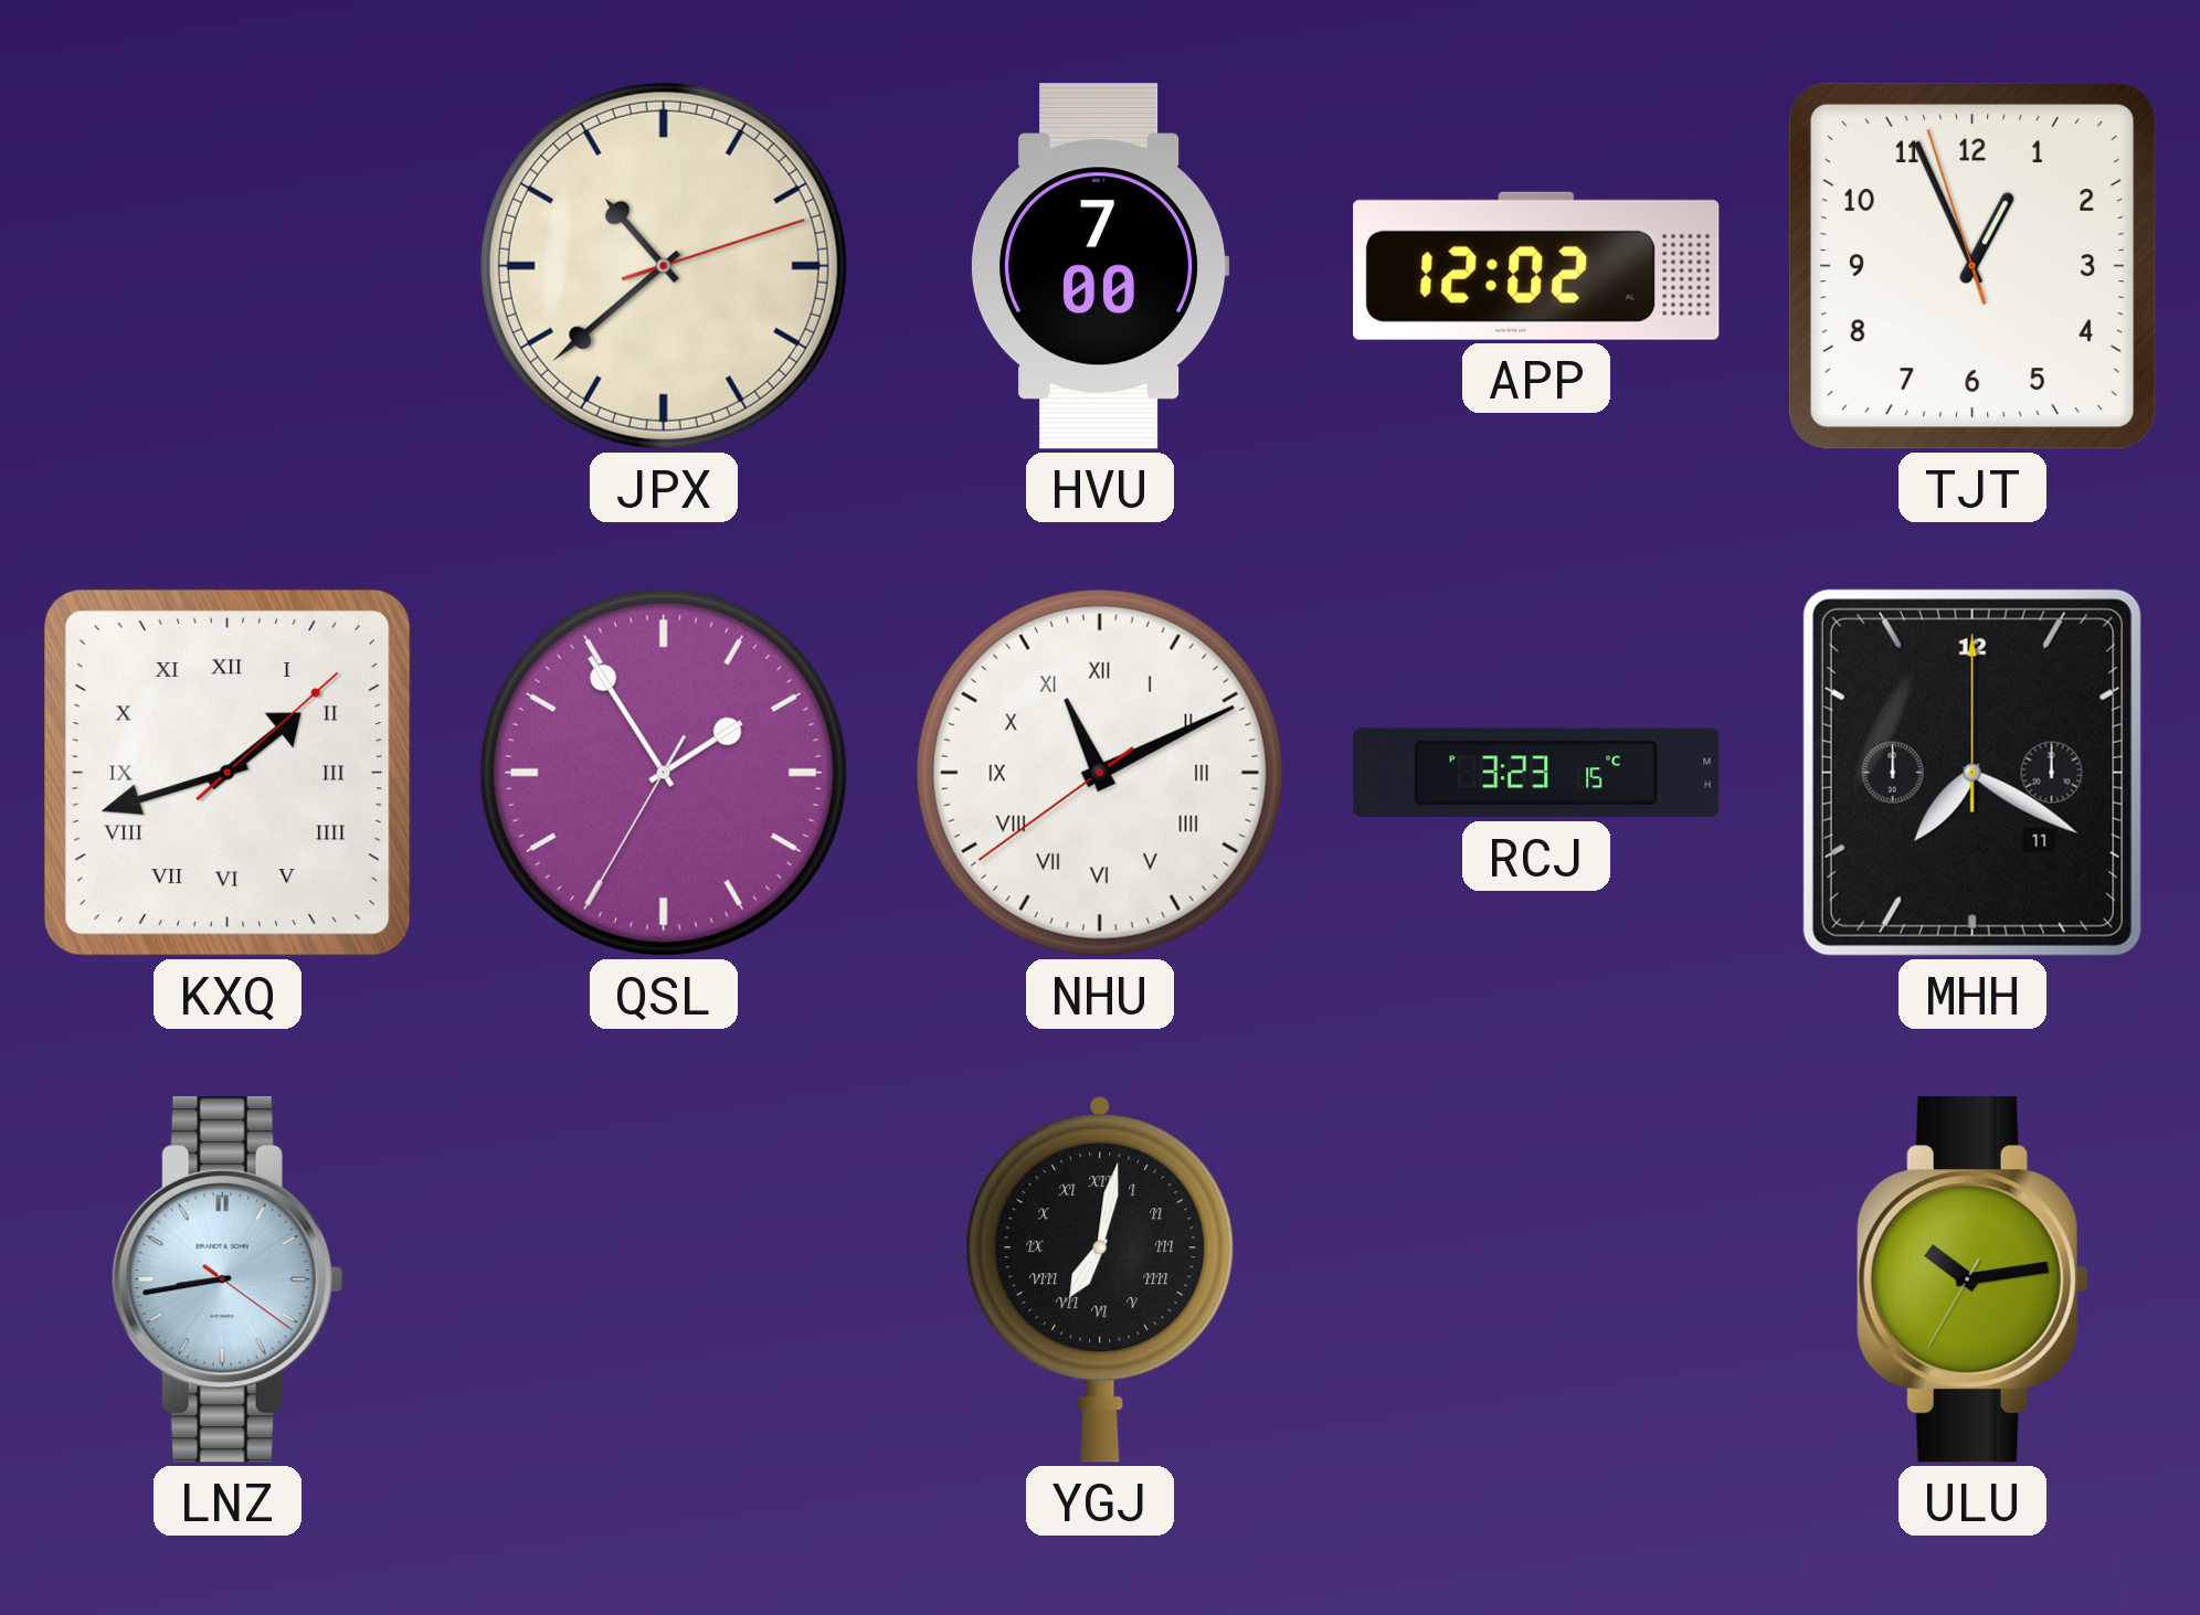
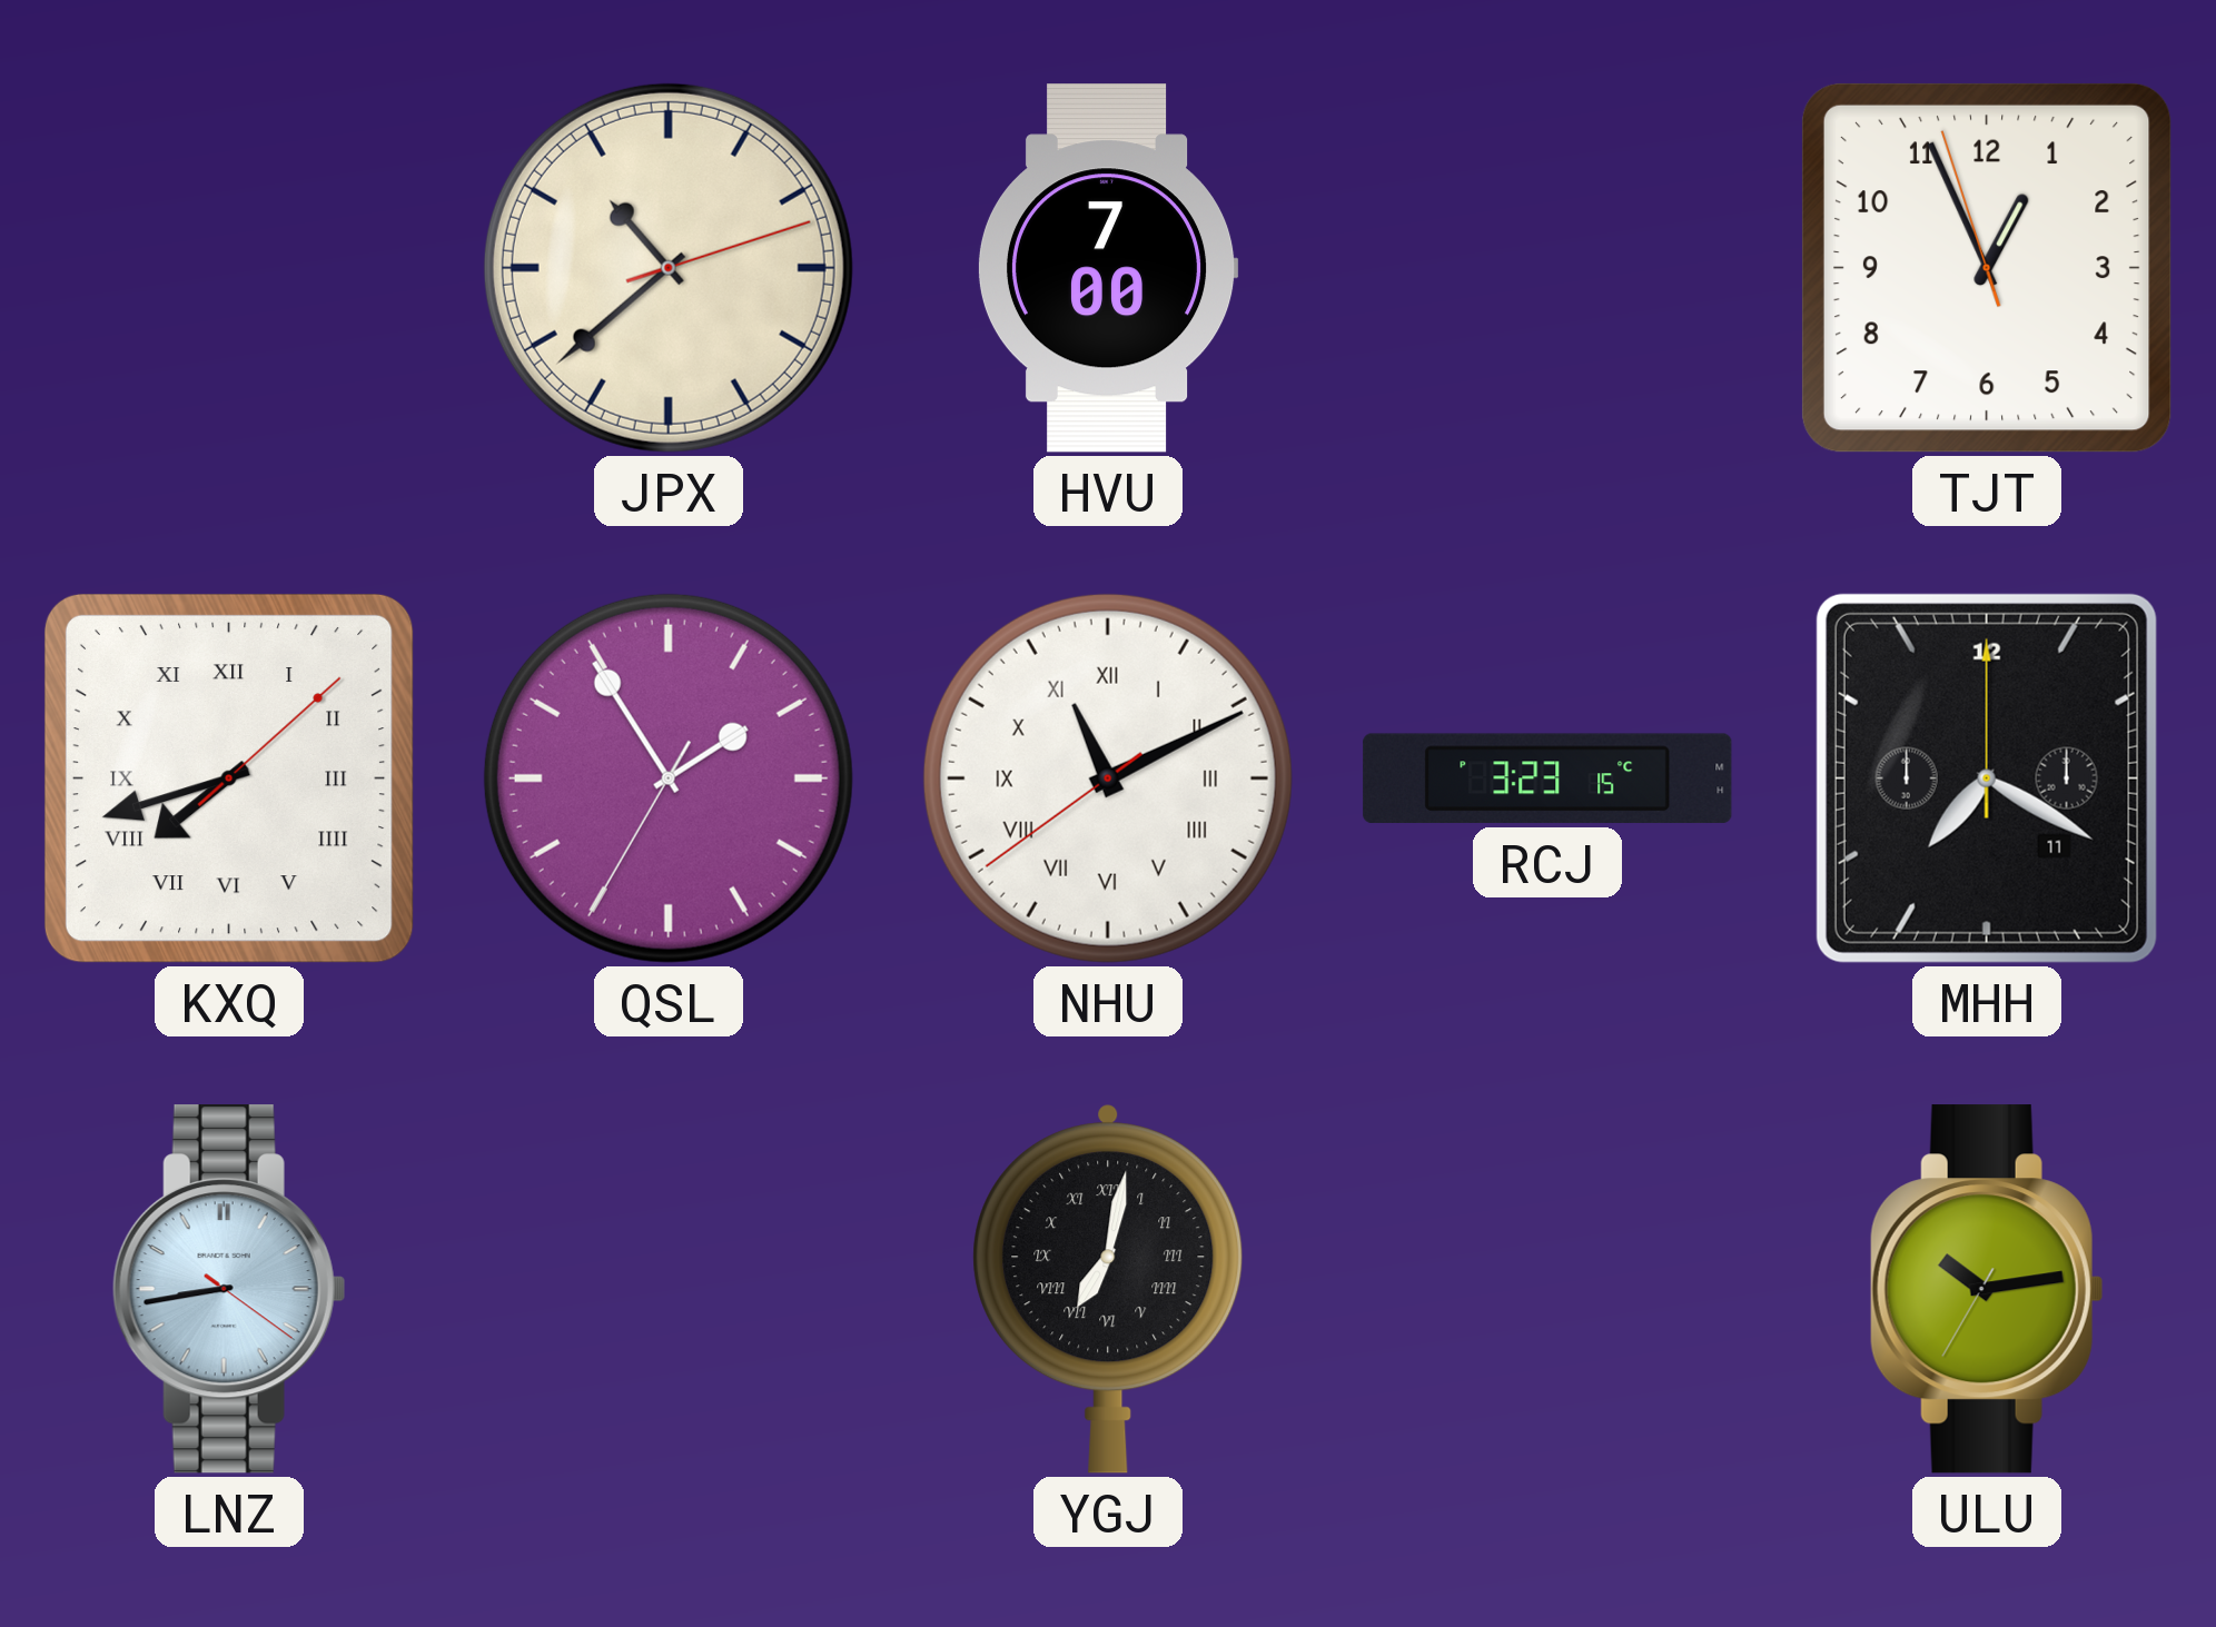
APP: 12:02 -> none
KXQ: 1:42 -> 7:42
